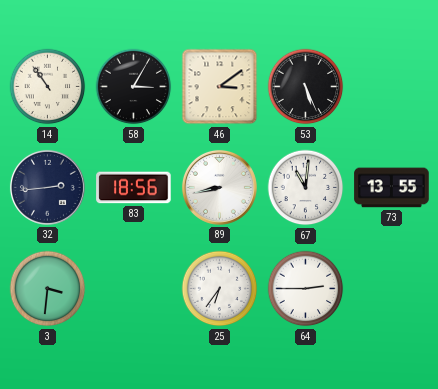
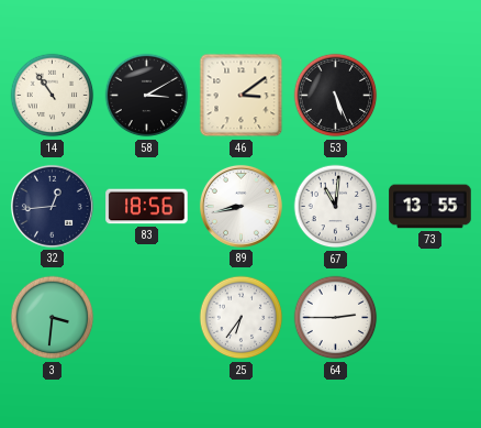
58: 3:05 -> 3:10
32: 2:44 -> 12:44
